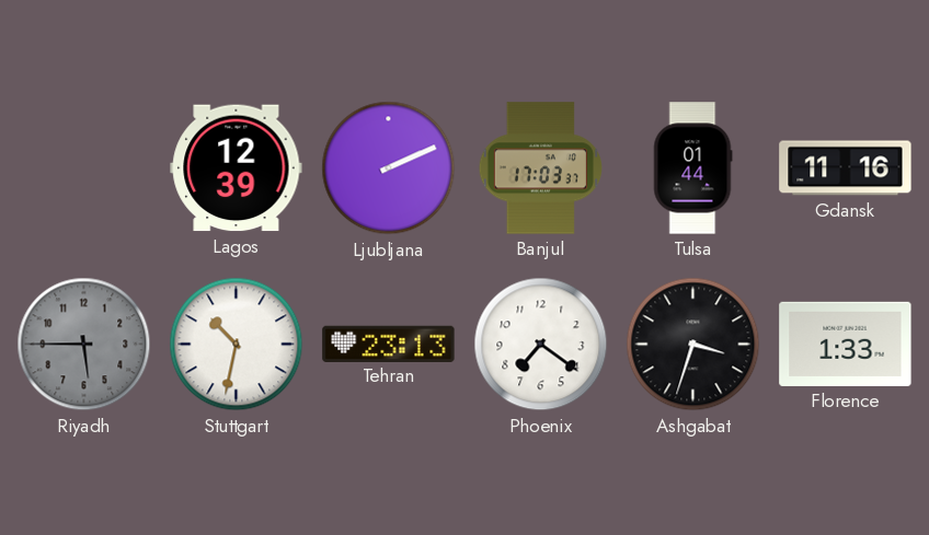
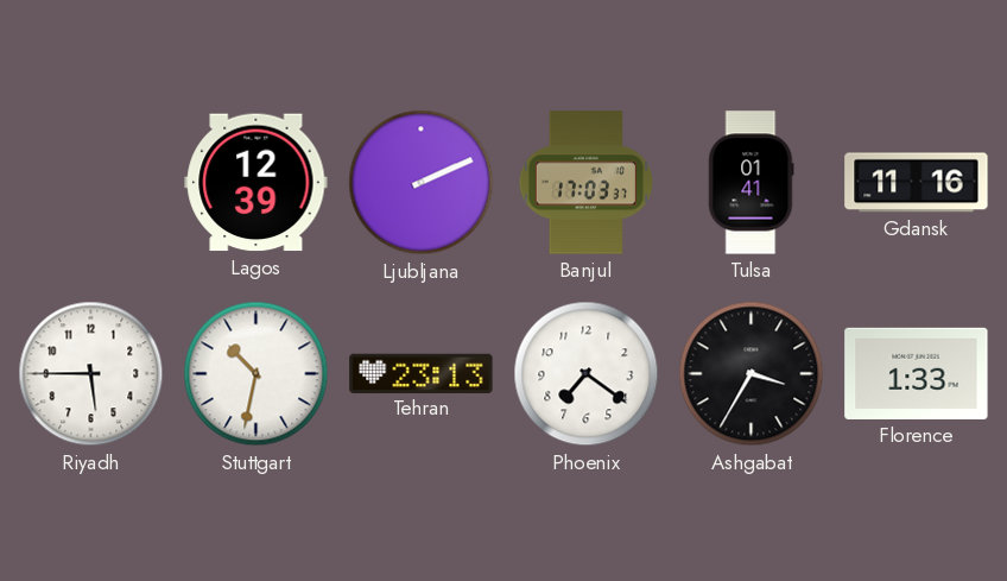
Tulsa: 01:44 -> 01:41
Riyadh dial: grey -> white
Ashgabat: 3:33 -> 3:35
